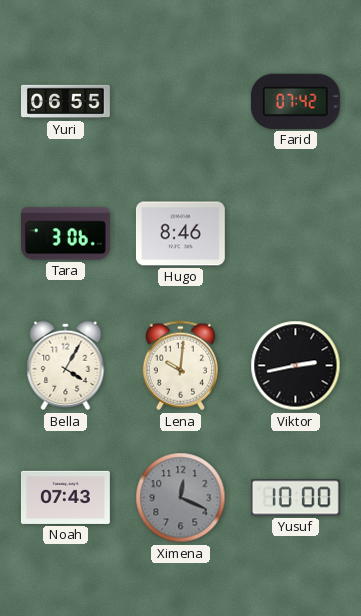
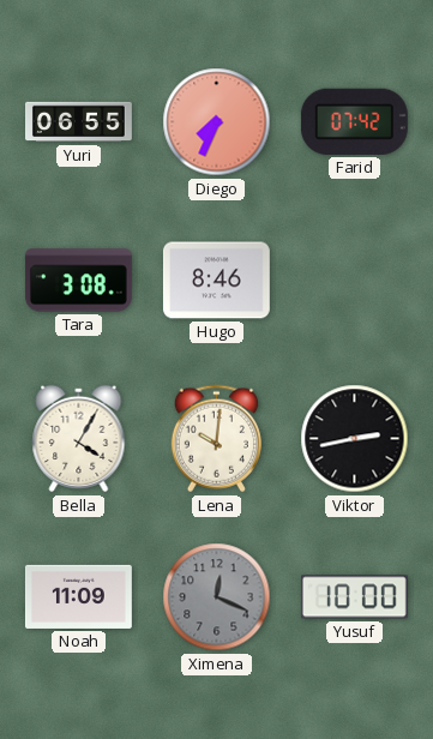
Diego: none -> 7:34
Tara: 3:06 -> 3:08
Noah: 07:43 -> 11:09
